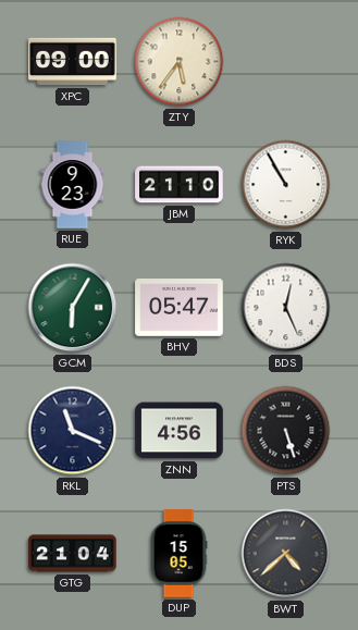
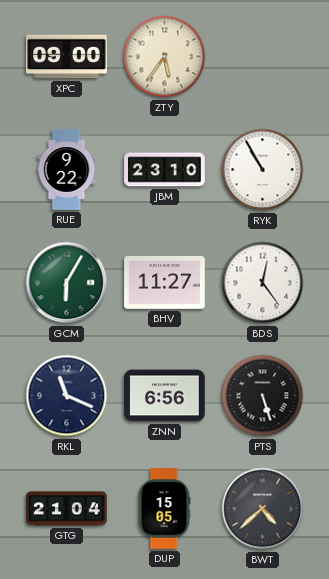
RUE: 9:23 -> 9:22
JBM: 21:10 -> 23:10
BHV: 05:47 -> 11:27
BDS: 12:26 -> 12:24
ZNN: 4:56 -> 6:56
